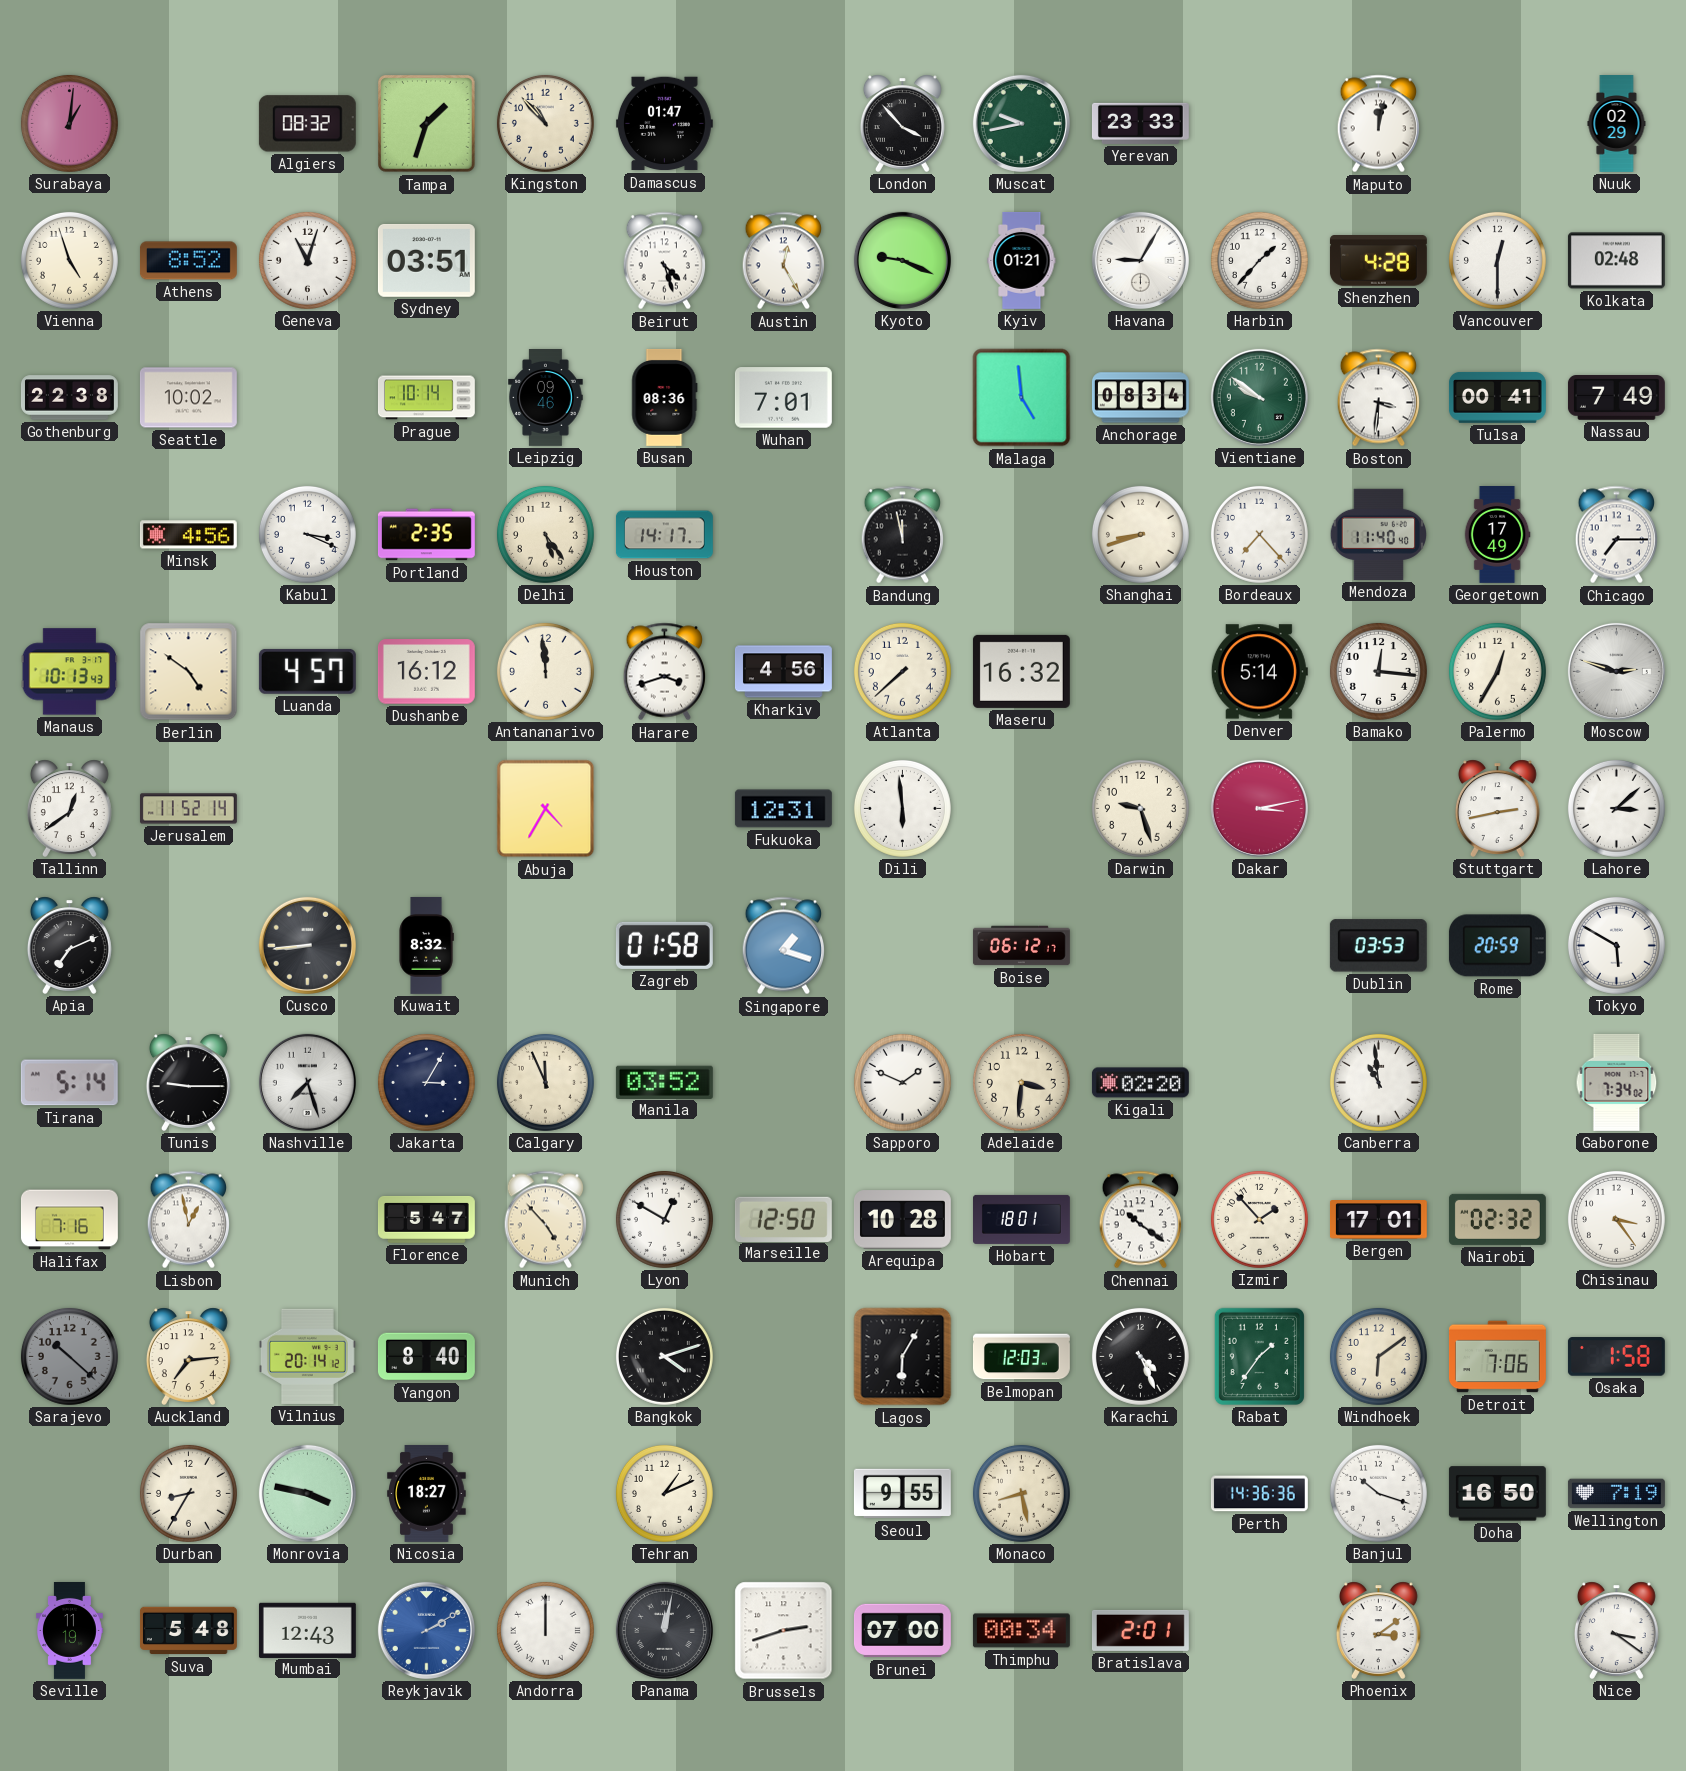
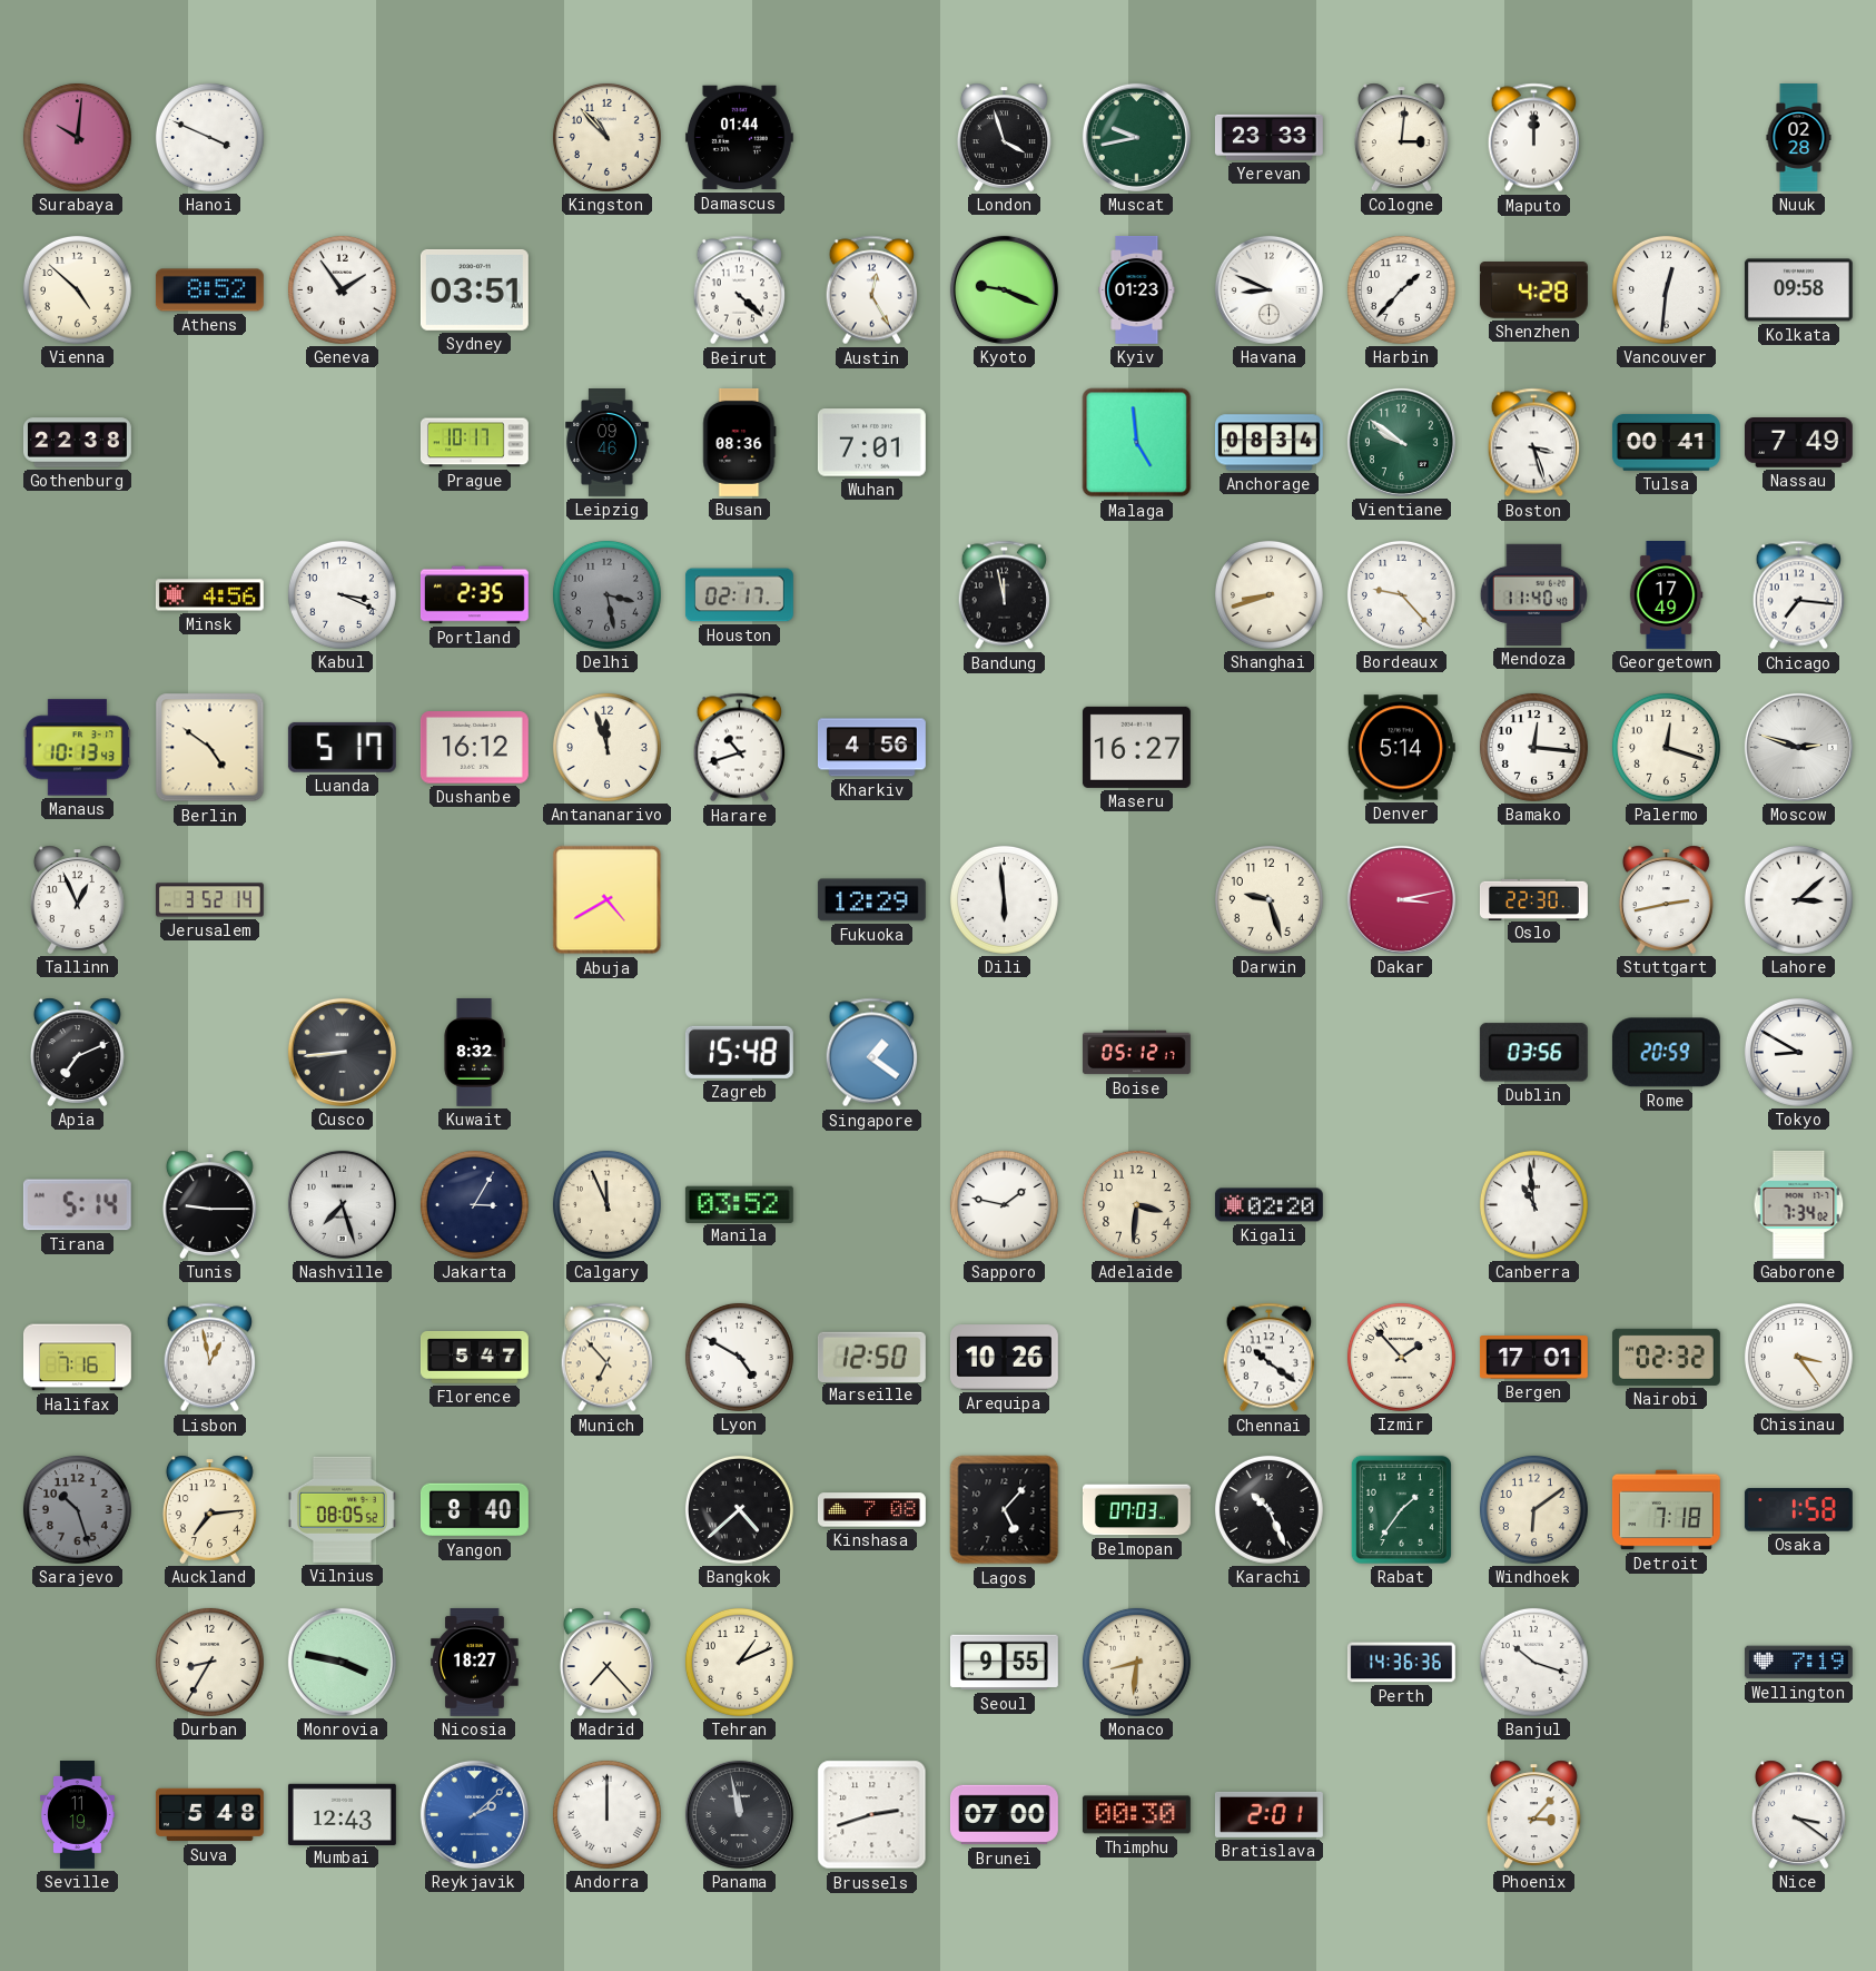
Surabaya: 1:01 -> 10:01
Hanoi: none -> 3:49
Algiers: 08:32 -> none
Tampa: 1:33 -> none
Damascus: 01:47 -> 01:44
London: 3:53 -> 3:57
Cologne: none -> 3:01
Maputo: 12:02 -> 12:00
Nuuk: 02:29 -> 02:28
Vienna: 4:57 -> 4:52
Geneva: 11:03 -> 1:54
Beirut: 4:27 -> 4:22
Kyiv: 01:21 -> 01:23
Havana: 9:05 -> 8:49
Vancouver: 12:30 -> 12:31
Kolkata: 02:48 -> 09:58
Seattle: 10:02 -> none
Prague: 10:14 -> 10:17
Boston: 3:31 -> 3:27
Delhi: 5:24 -> 3:28
Delhi dial: cream -> grey
Houston: 14:17 -> 02:17
Bordeaux: 7:23 -> 9:23
Chicago: 7:15 -> 7:16
Luanda: 4:57 -> 5:17
Antananarivo: 11:59 -> 11:57
Harare: 3:42 -> 10:42
Atlanta: 7:38 -> none
Maseru: 16:32 -> 16:27
Palermo: 12:35 -> 12:18
Tallinn: 12:39 -> 12:56
Jerusalem: 11:52 -> 3:52
Abuja: 4:35 -> 4:40
Fukuoka: 12:31 -> 12:29
Oslo: none -> 22:30
Zagreb: 01:58 -> 15:48
Singapore: 1:18 -> 1:21
Boise: 06:12 -> 05:12
Dublin: 03:53 -> 03:56
Tokyo: 5:50 -> 8:50
Sapporo: 1:49 -> 1:47
Munich: 4:53 -> 6:53
Lyon: 12:50 -> 4:50
Arequipa: 10:28 -> 10:26
Hobart: 18:01 -> none
Sarajevo: 10:22 -> 10:27
Vilnius: 20:14 -> 08:05
Bangkok: 4:12 -> 4:38
Kinshasa: none -> 7:08
Lagos: 6:05 -> 5:07
Belmopan: 12:03 -> 07:03
Karachi: 4:26 -> 10:26
Detroit: 7:06 -> 7:18
Madrid: none -> 7:23
Monaco: 8:28 -> 8:31
Doha: 16:50 -> none
Reykjavik: 2:10 -> 2:08
Panama: 12:02 -> 11:58
Thimphu: 00:34 -> 00:30
Phoenix: 3:09 -> 3:07
